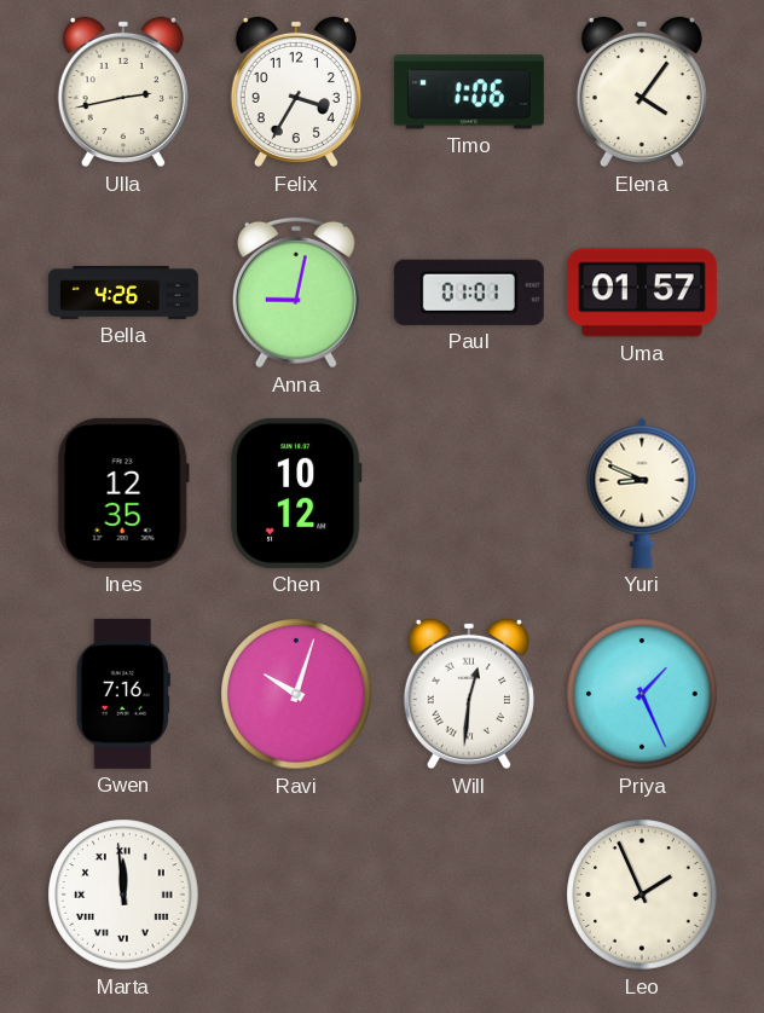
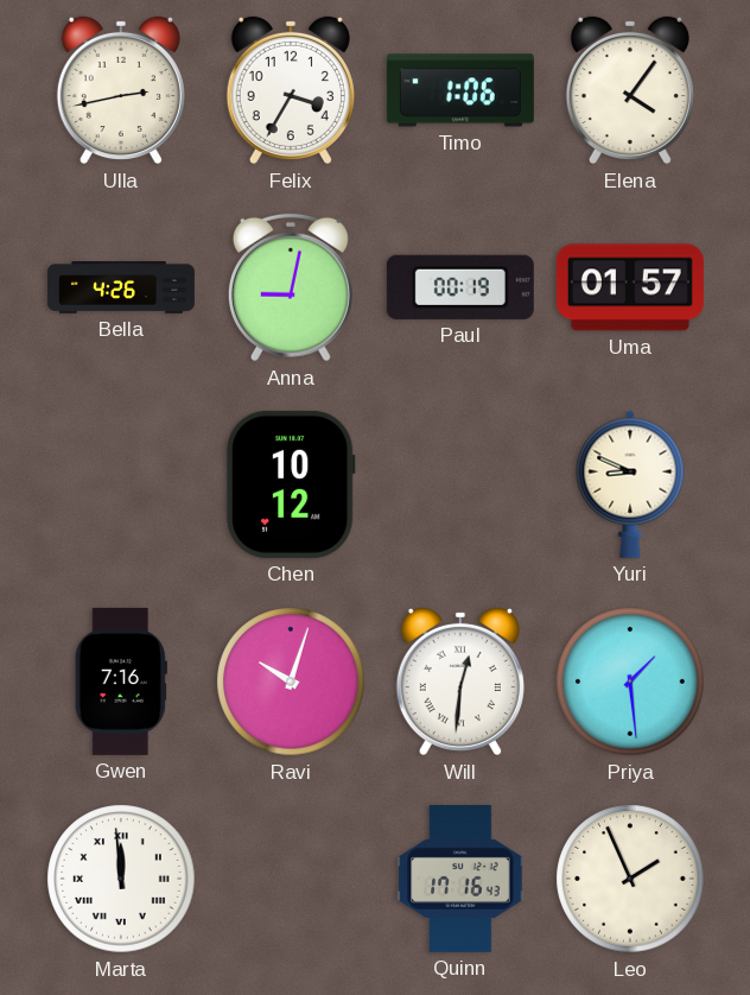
Paul: 01:01 -> 00:19
Ines: 12:35 -> none
Priya: 1:26 -> 1:29
Quinn: none -> 17:16
